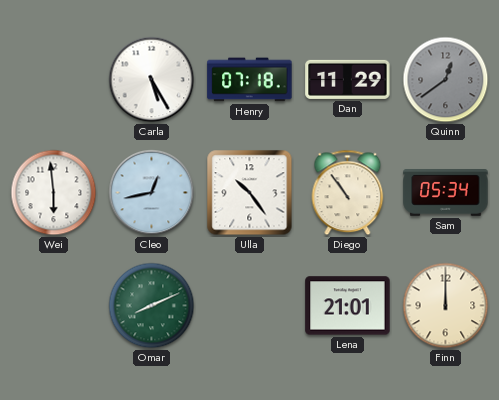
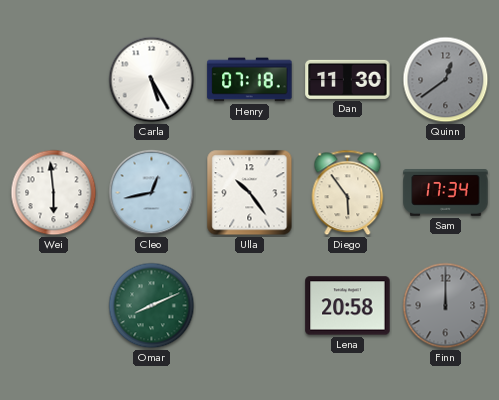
Dan: 11:29 -> 11:30
Diego: 10:54 -> 5:54
Sam: 05:34 -> 17:34
Lena: 21:01 -> 20:58
Finn dial: cream -> grey
